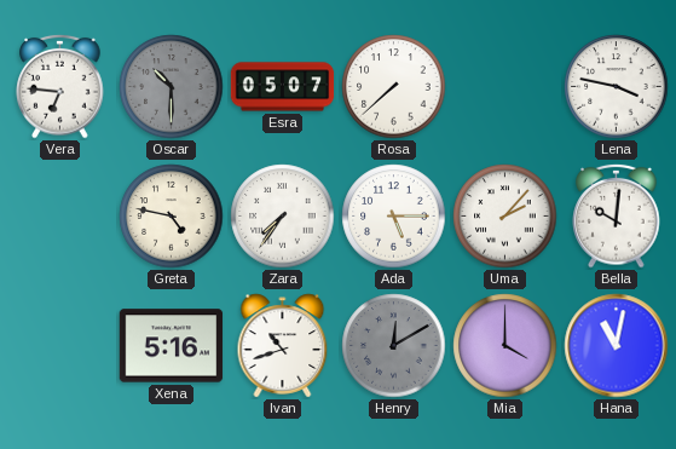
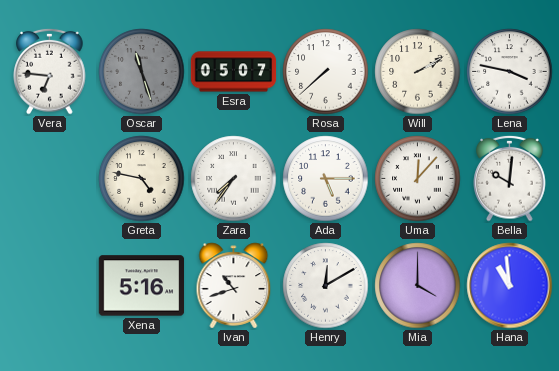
Oscar: 10:30 -> 11:27
Will: none -> 2:10
Uma: 2:07 -> 12:07
Henry dial: grey -> white
Hana: 11:02 -> 10:59
